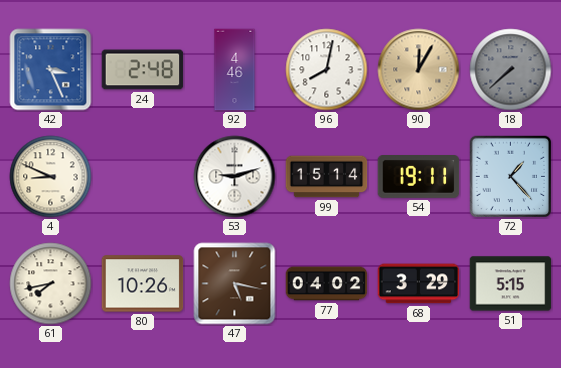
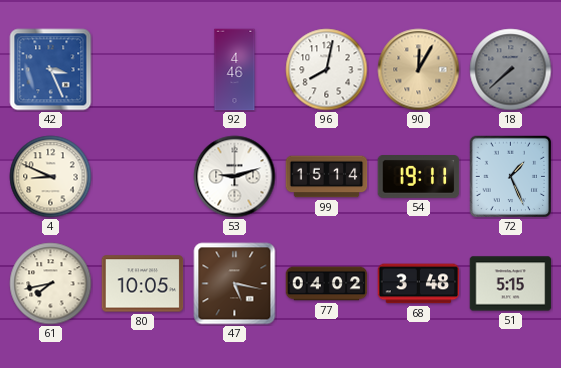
24: 2:48 -> none
72: 1:23 -> 1:26
80: 10:26 -> 10:05
68: 3:29 -> 3:48
